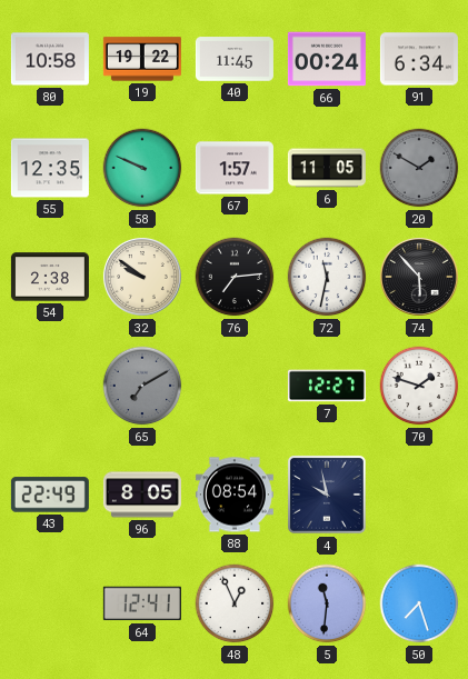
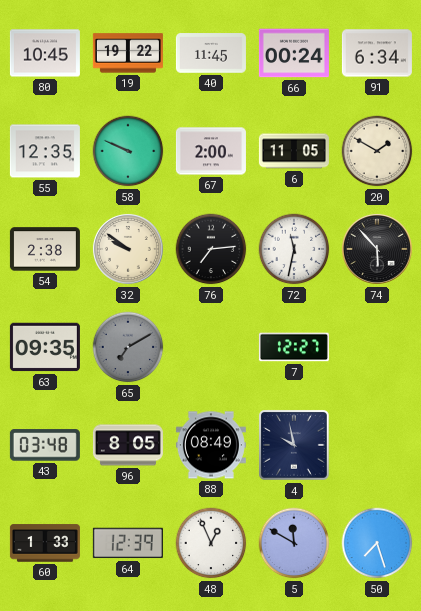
80: 10:58 -> 10:45
67: 1:57 -> 2:00
20 dial: grey -> cream
63: none -> 09:35
70: 1:48 -> none
43: 22:49 -> 03:48
88: 08:54 -> 08:49
60: none -> 1:33
64: 12:41 -> 12:39
5: 11:31 -> 11:50
